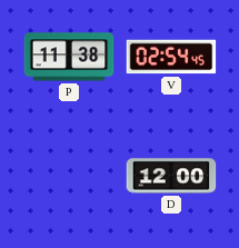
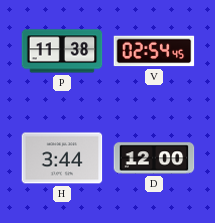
H: none -> 3:44
